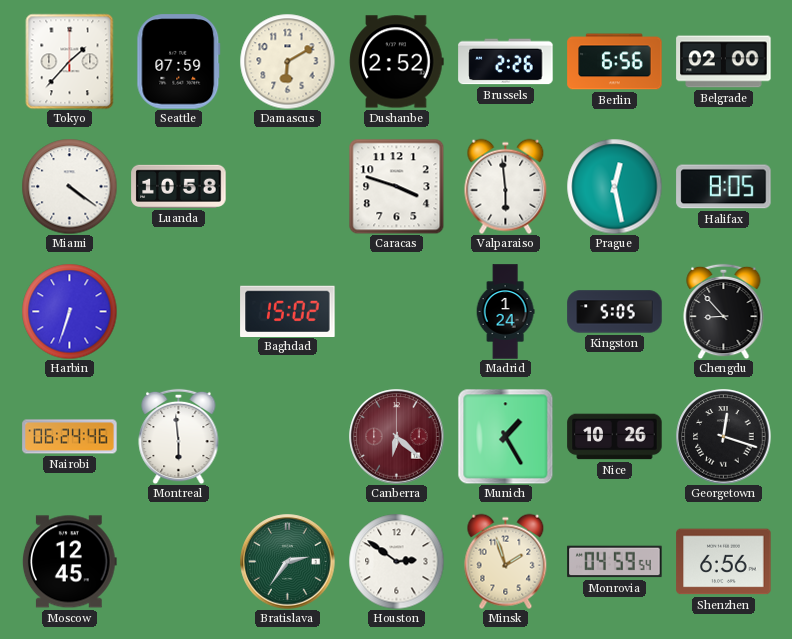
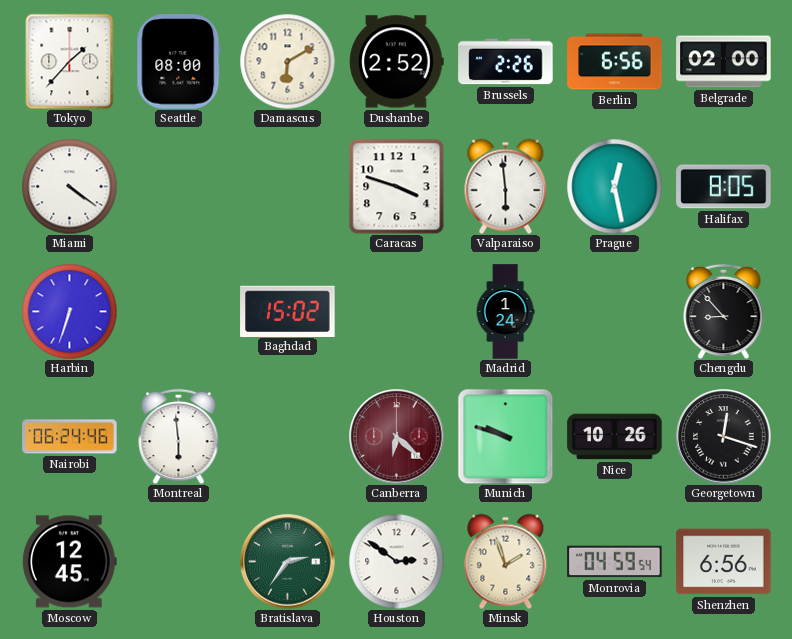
Seattle: 07:59 -> 08:00
Luanda: 10:58 -> none
Kingston: 5:05 -> none
Munich: 1:25 -> 9:48
